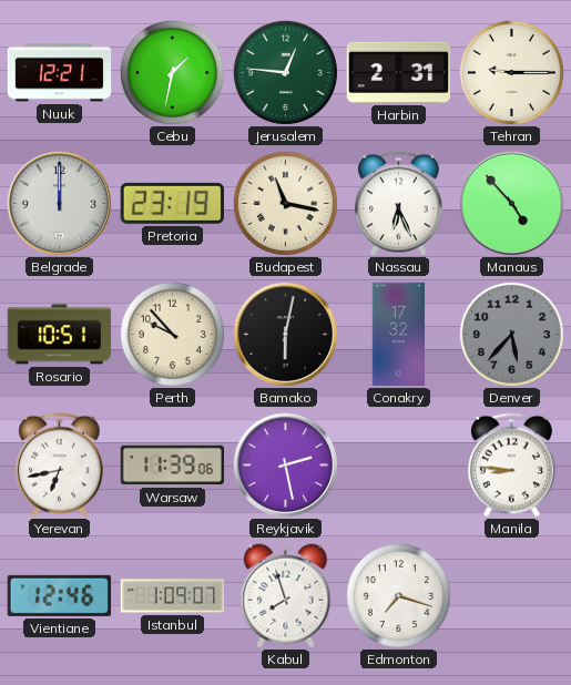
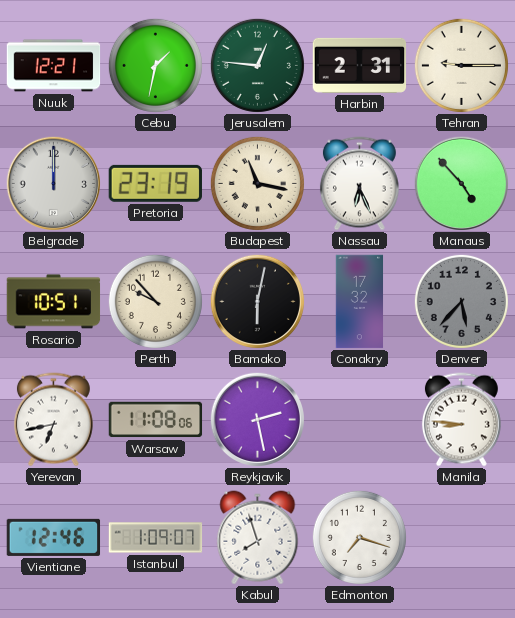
Warsaw: 11:39 -> 11:08
